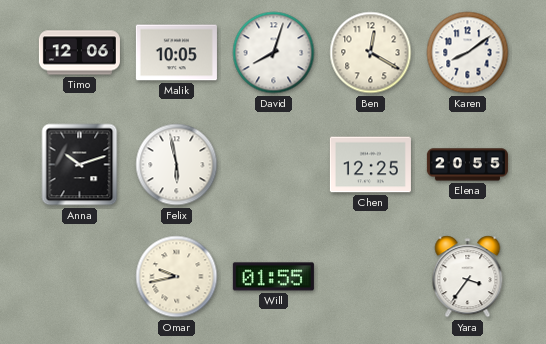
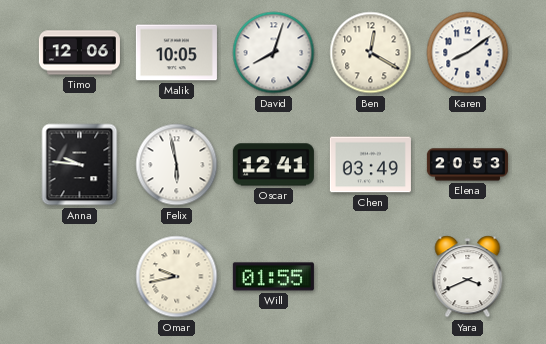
Anna: 10:12 -> 9:46
Oscar: none -> 12:41
Chen: 12:25 -> 03:49
Elena: 20:55 -> 20:53
Yara: 3:36 -> 3:41
